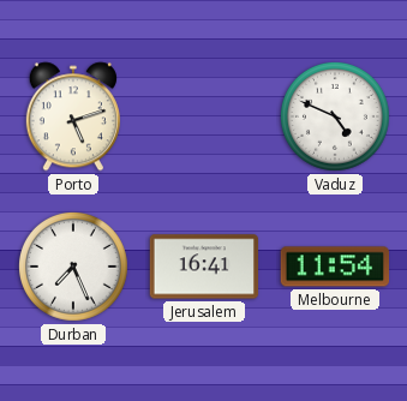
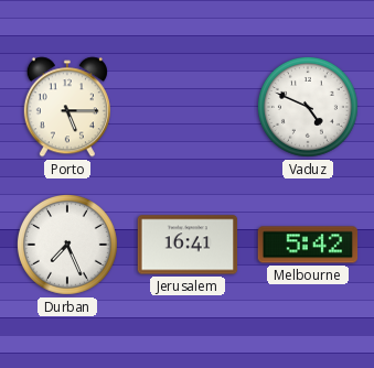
Porto: 5:12 -> 5:15
Melbourne: 11:54 -> 5:42
